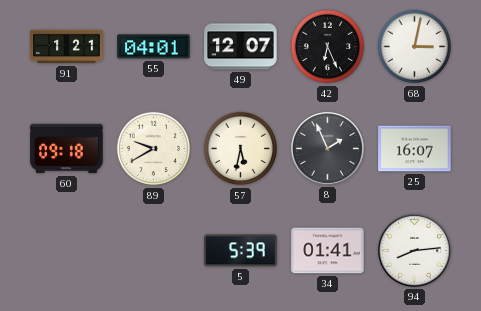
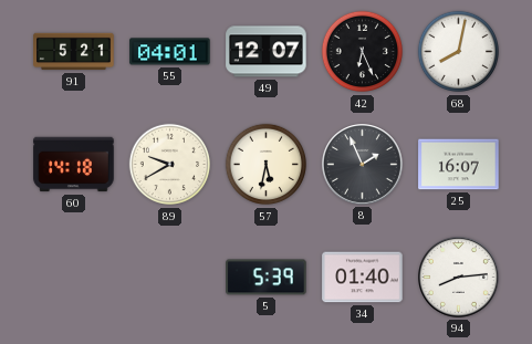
91: 1:21 -> 5:21
68: 3:02 -> 8:02
60: 09:18 -> 14:18
34: 01:41 -> 01:40
